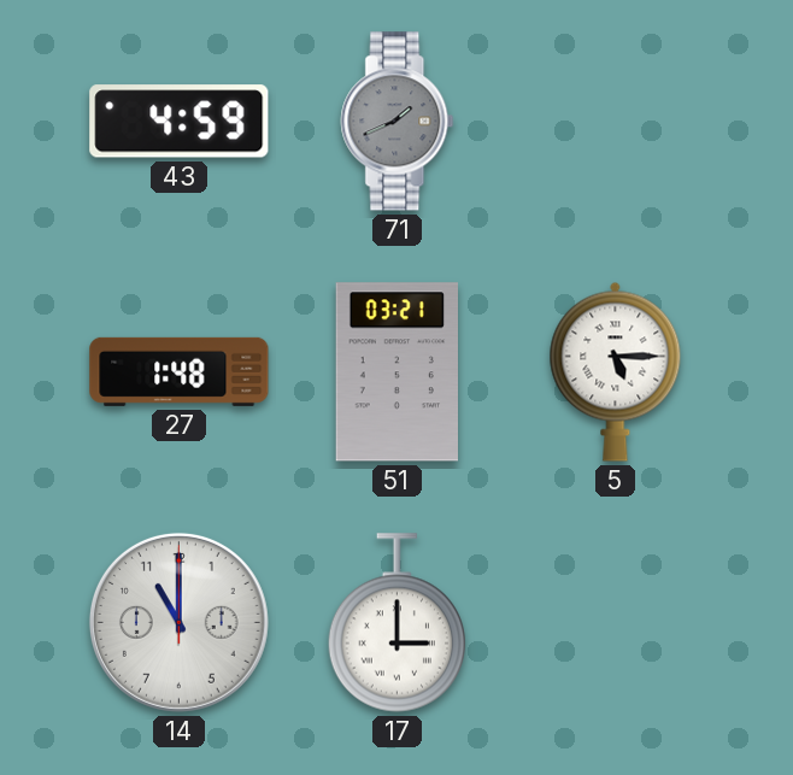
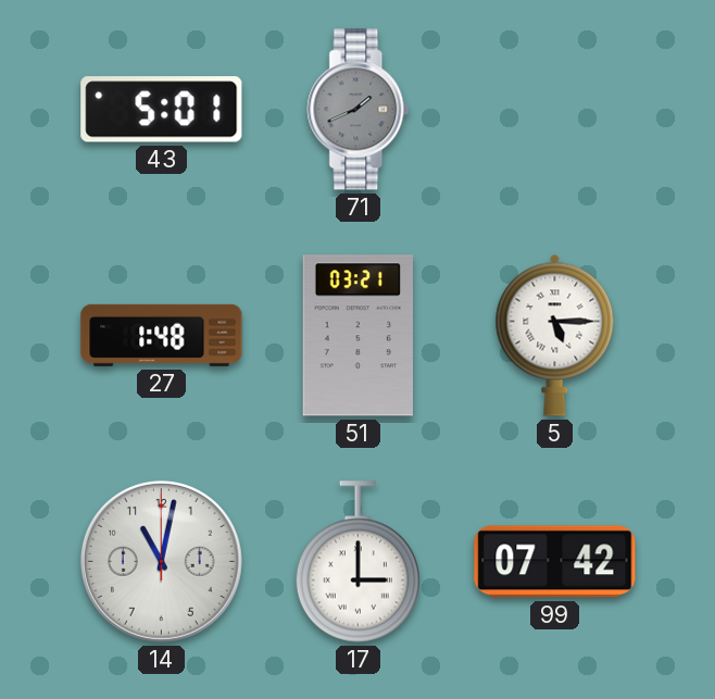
43: 4:59 -> 5:01
14: 11:00 -> 11:02
99: none -> 07:42
